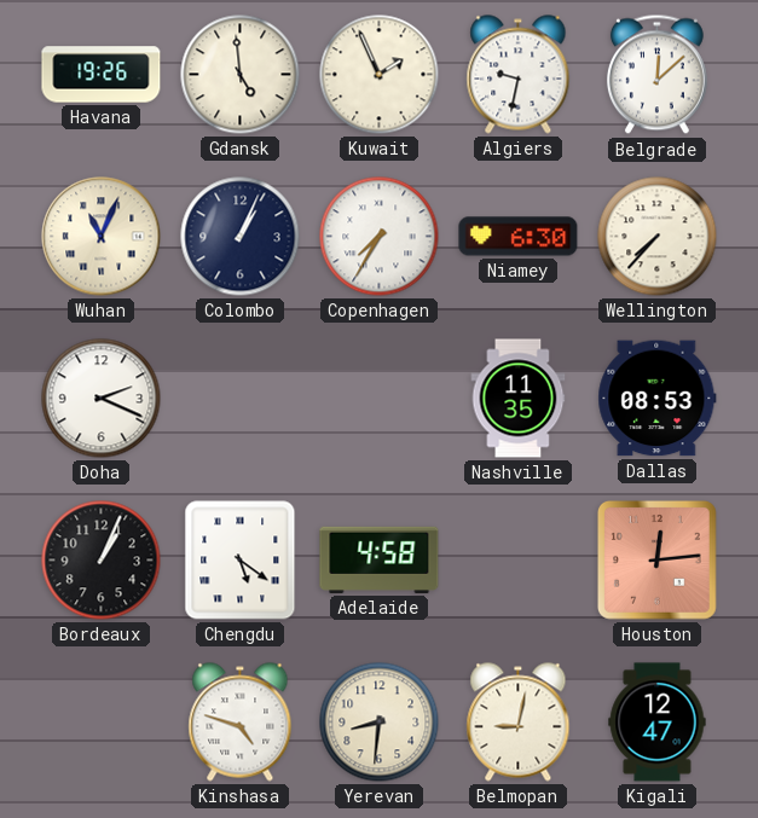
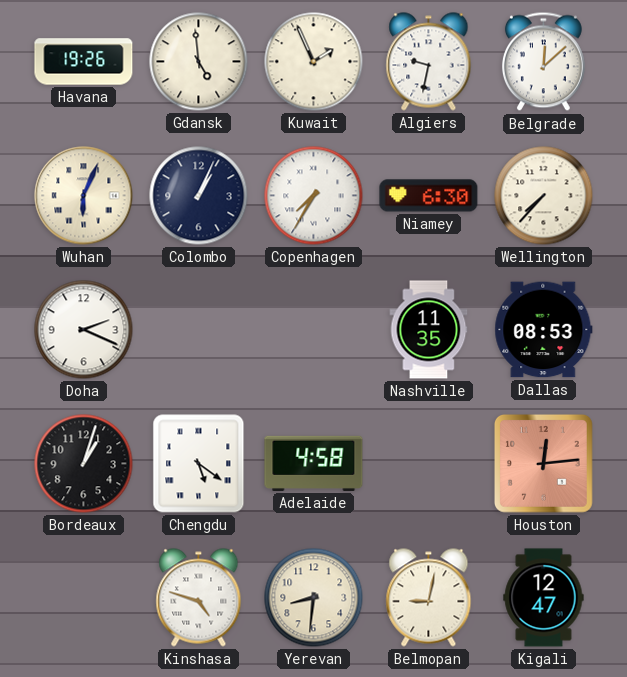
Wuhan: 11:04 -> 6:04
Bordeaux: 1:04 -> 1:03
